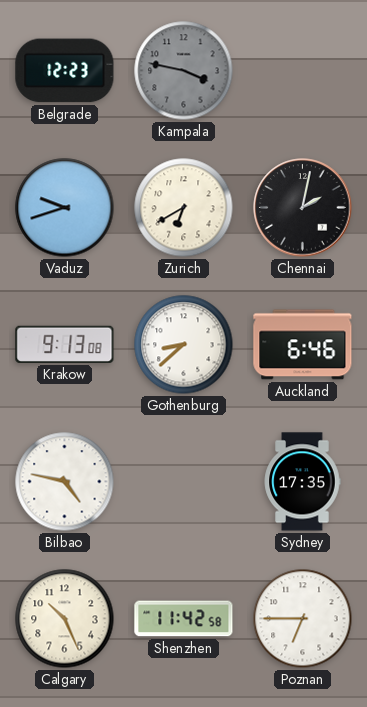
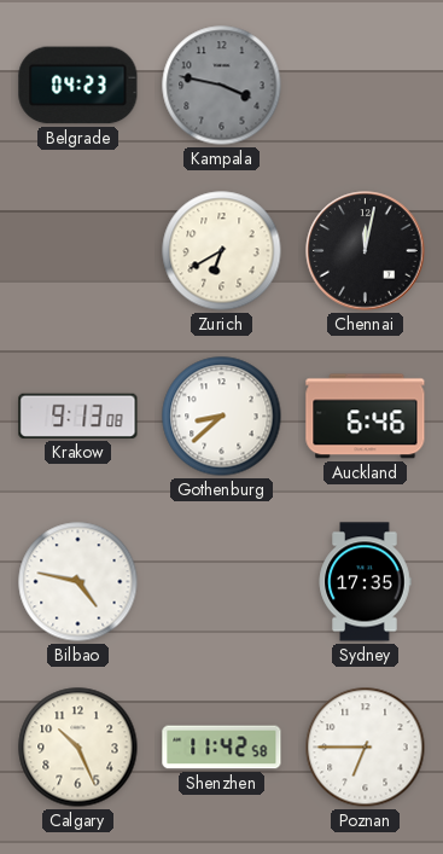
Belgrade: 12:23 -> 04:23
Vaduz: 9:42 -> none
Chennai: 2:02 -> 12:02
